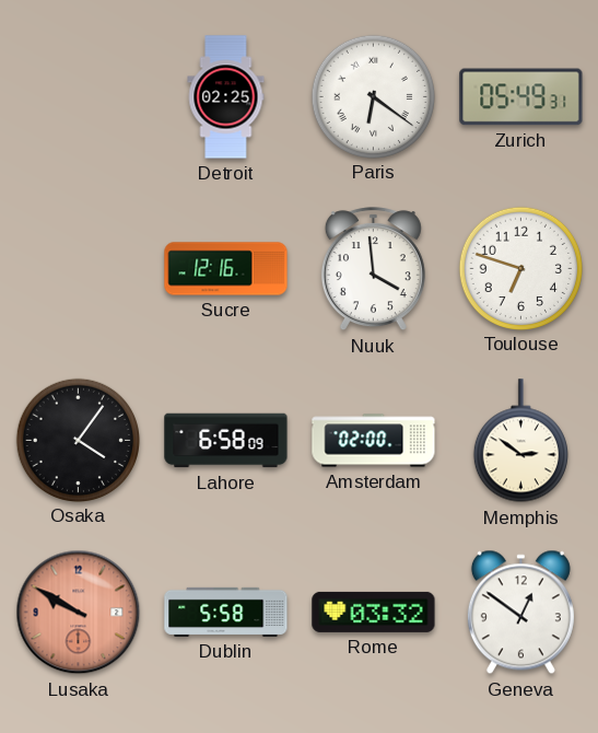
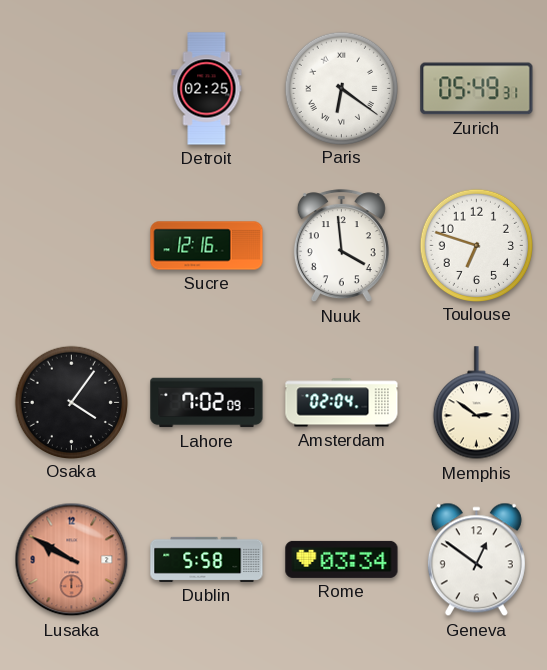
Lahore: 6:58 -> 7:02
Amsterdam: 02:00 -> 02:04
Rome: 03:32 -> 03:34
